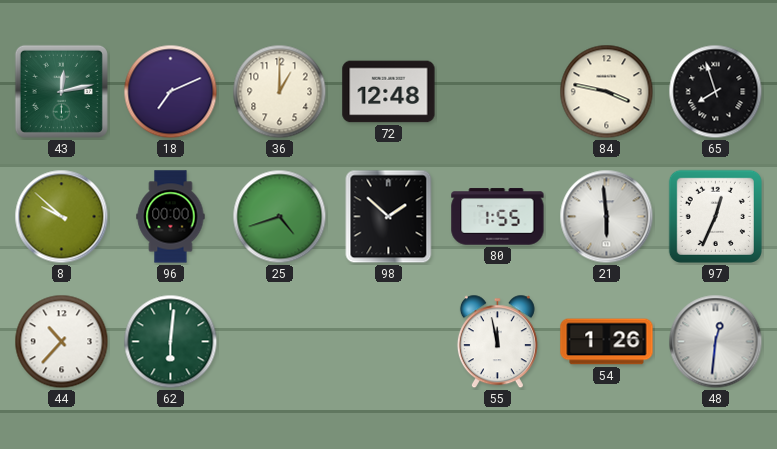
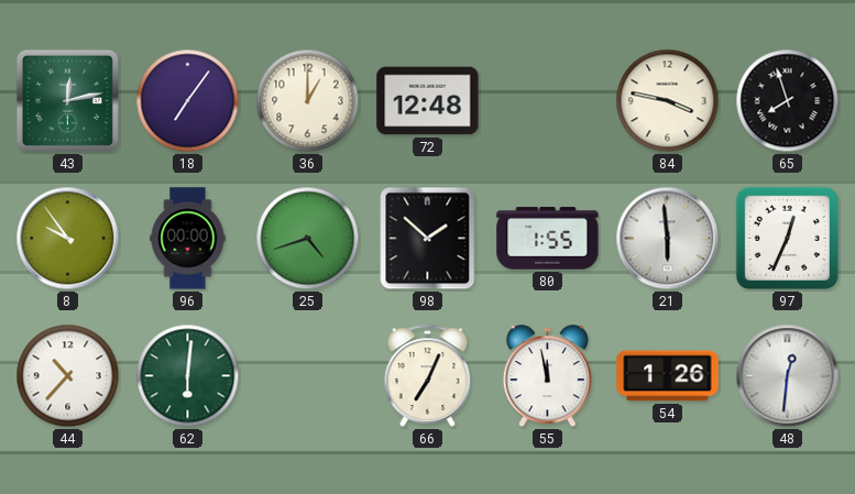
18: 7:11 -> 7:06
8: 9:52 -> 9:54
66: none -> 7:04
